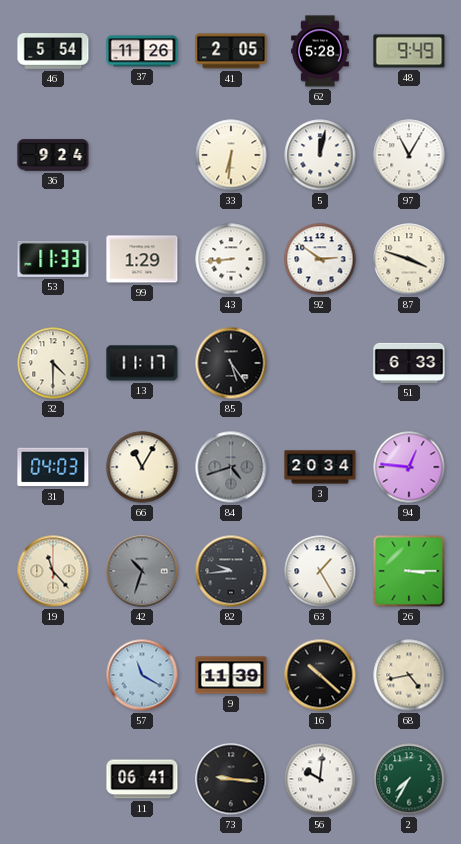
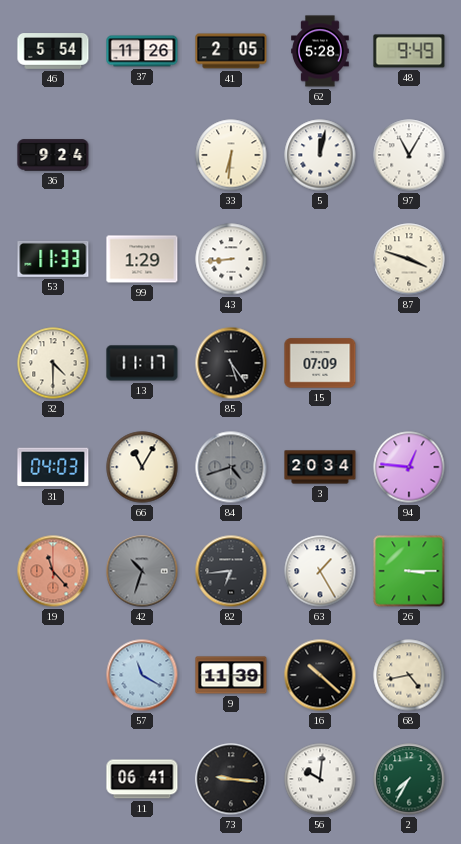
92: 2:51 -> none
15: none -> 07:09
51: 6:33 -> none
19 dial: cream -> salmon
82: 9:44 -> 6:44
